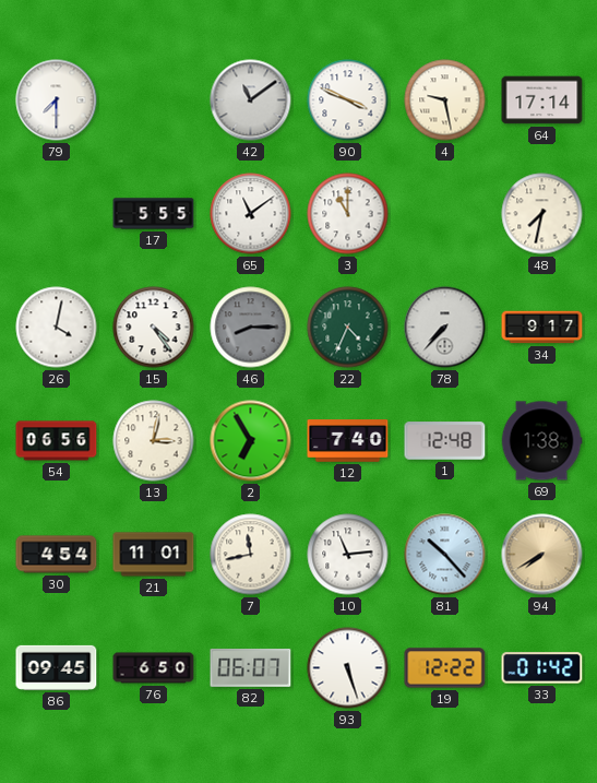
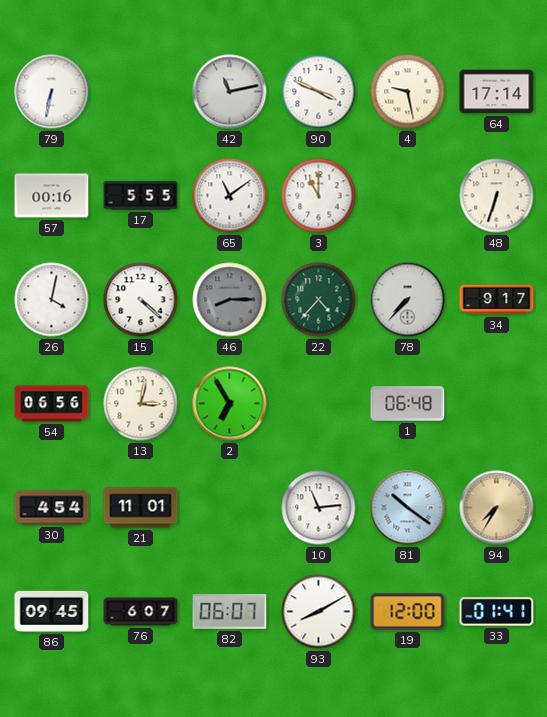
79: 7:30 -> 6:32
42: 11:09 -> 11:13
57: none -> 00:16
48: 7:32 -> 6:33
15: 4:24 -> 4:22
22: 4:34 -> 4:37
12: 7:40 -> none
1: 12:48 -> 06:48
69: 1:38 -> none
7: 11:43 -> none
81: 10:23 -> 10:21
94: 7:40 -> 7:35
76: 6:50 -> 6:07
93: 5:27 -> 8:10
19: 12:22 -> 12:00
33: 01:42 -> 01:41
